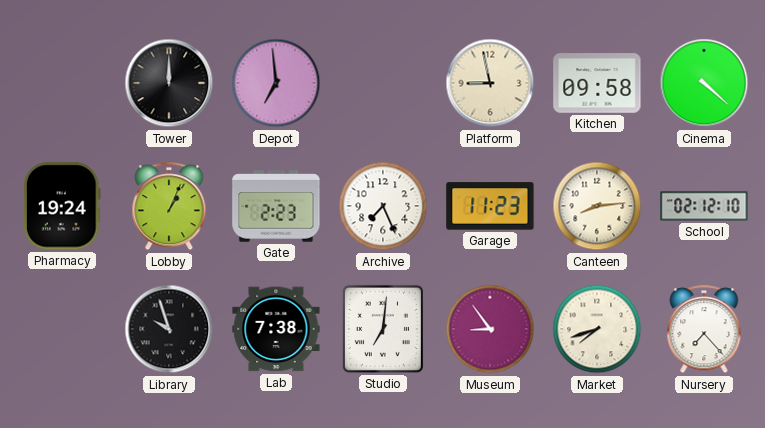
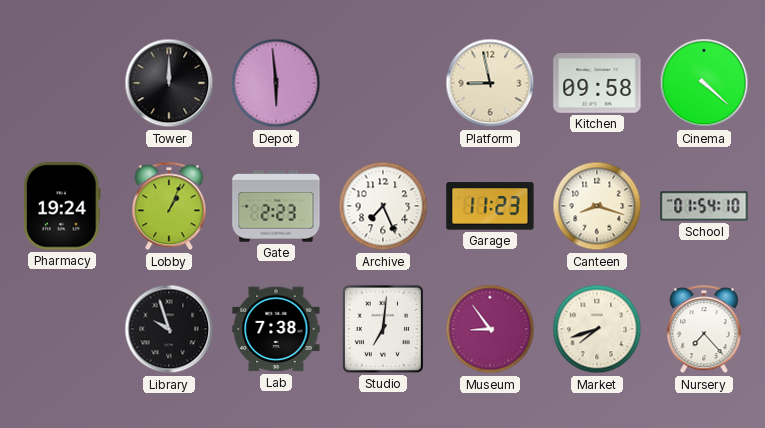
Depot: 6:59 -> 5:59
Canteen: 8:14 -> 8:18
School: 02:12 -> 01:54
